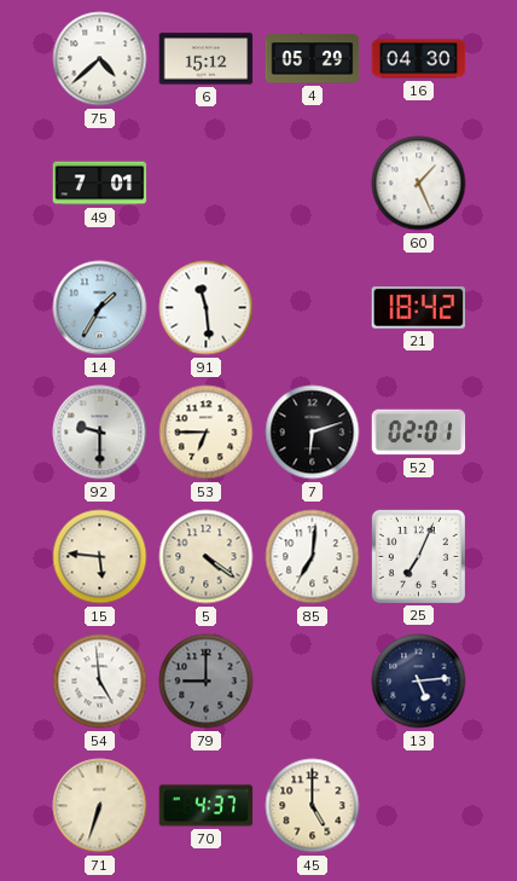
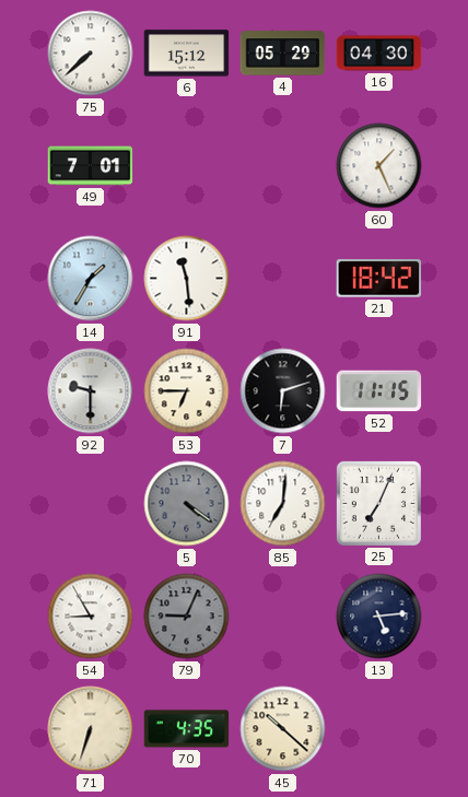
75: 4:38 -> 7:38
52: 02:01 -> 11:15
15: 5:46 -> none
5 dial: cream -> grey
54: 4:59 -> 8:55
79: 9:00 -> 9:04
70: 4:37 -> 4:35
45: 5:00 -> 10:22
